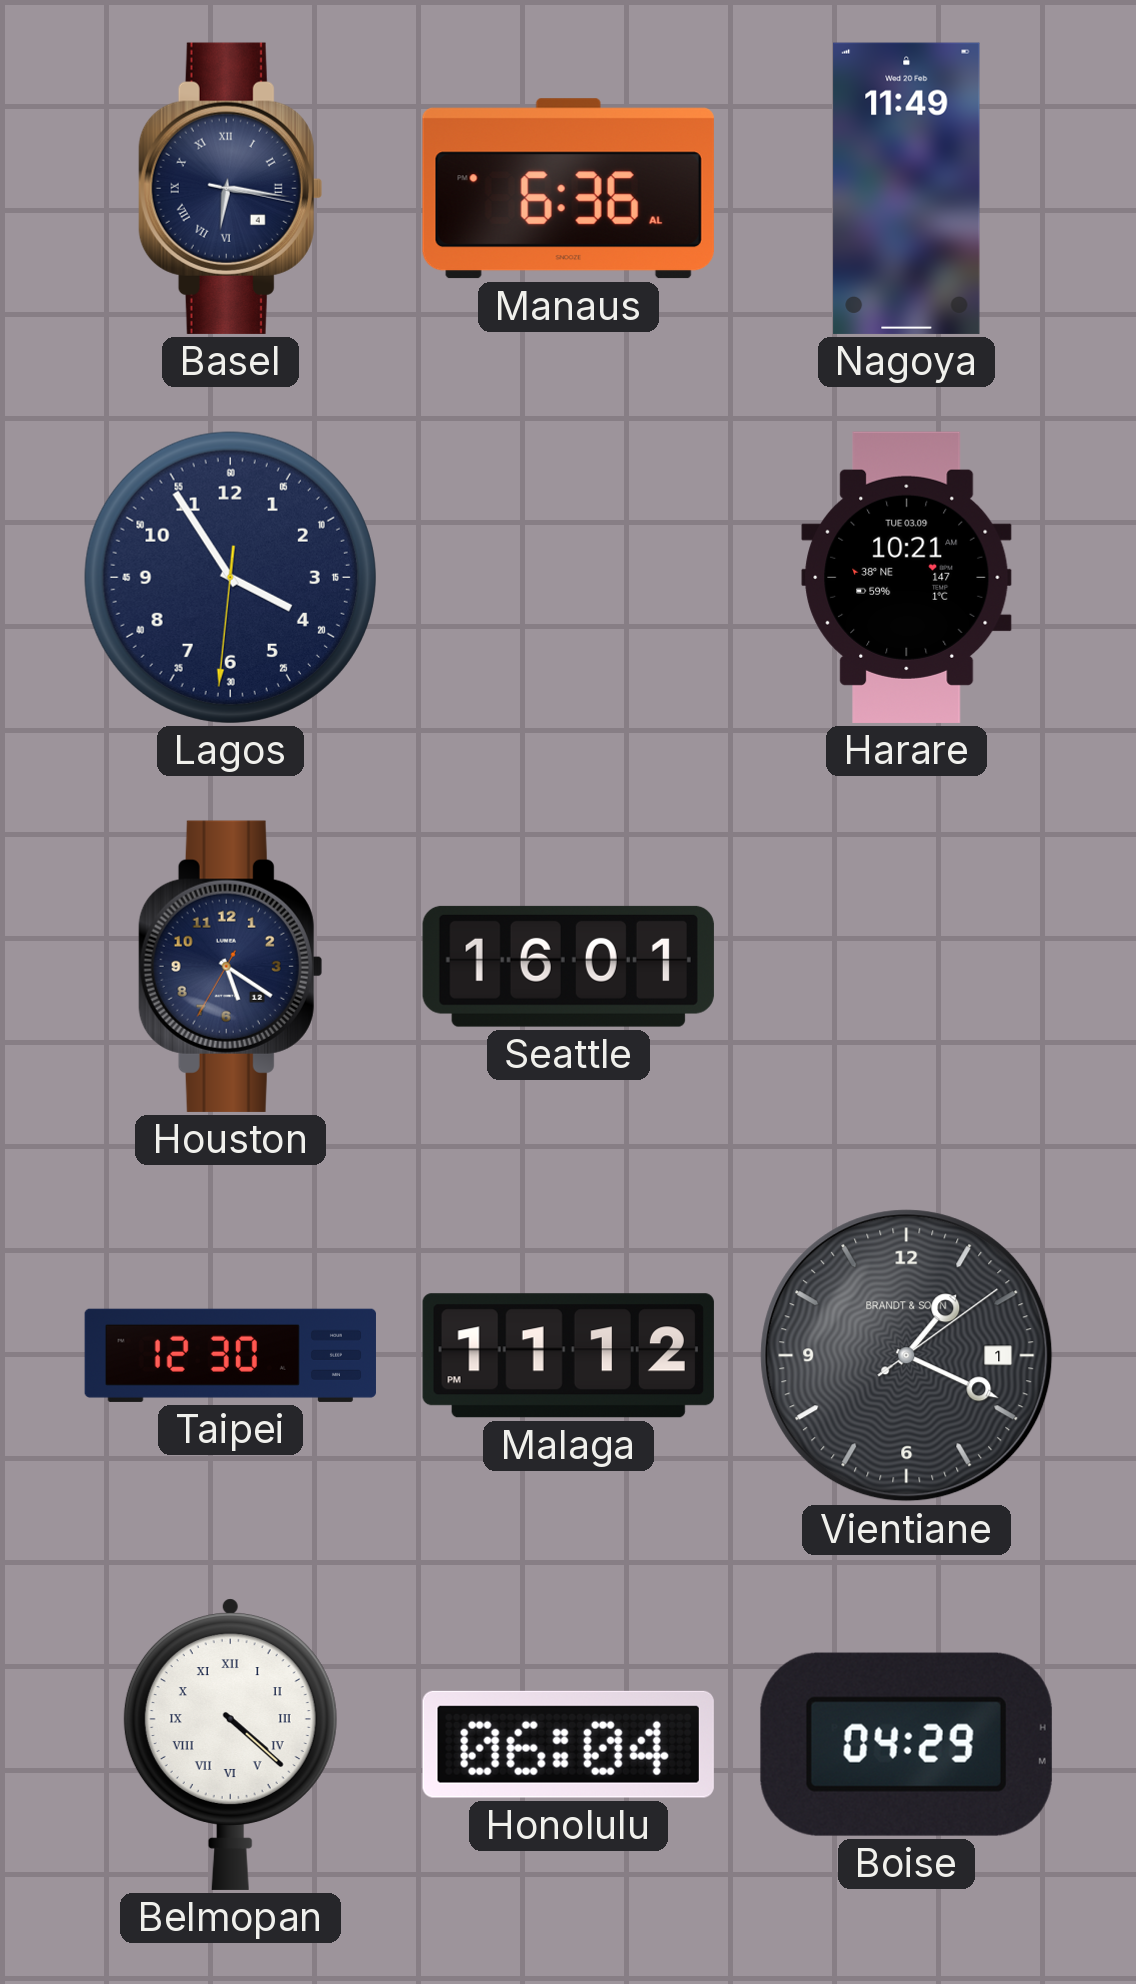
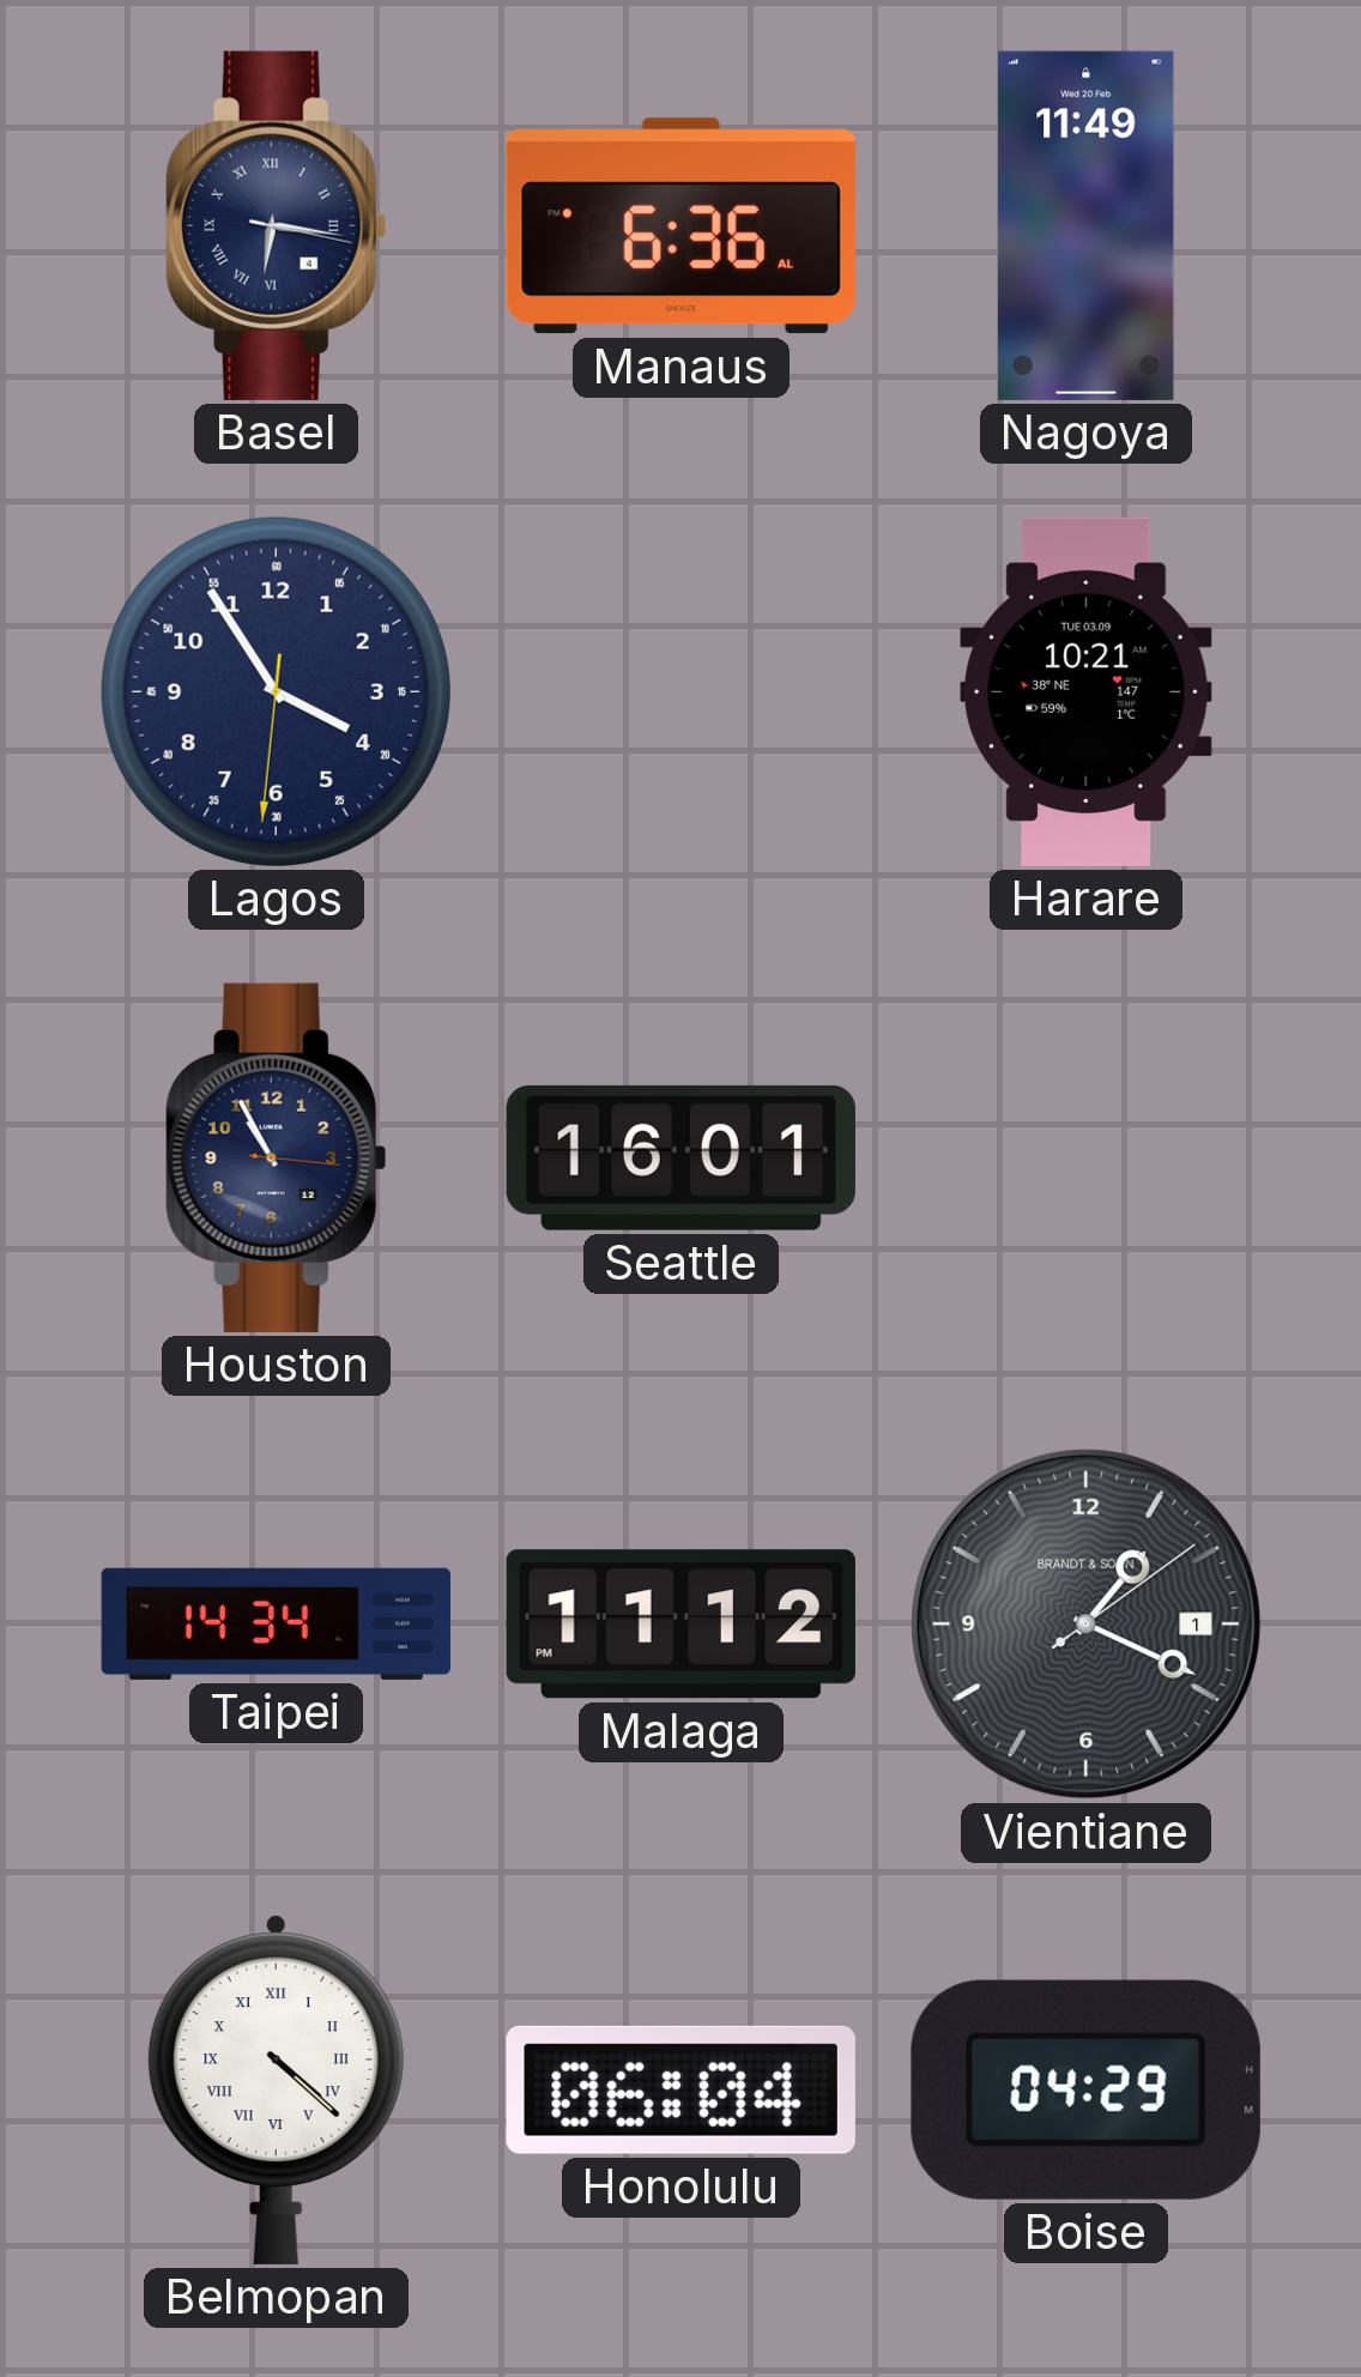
Houston: 5:20 -> 10:55
Taipei: 12:30 -> 14:34
